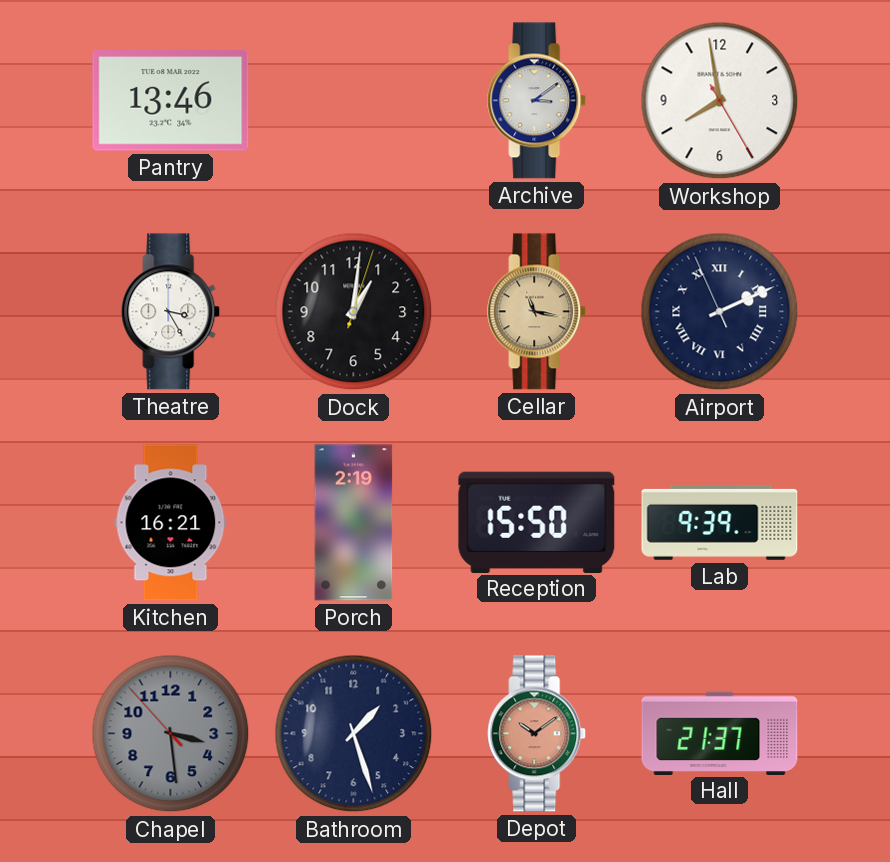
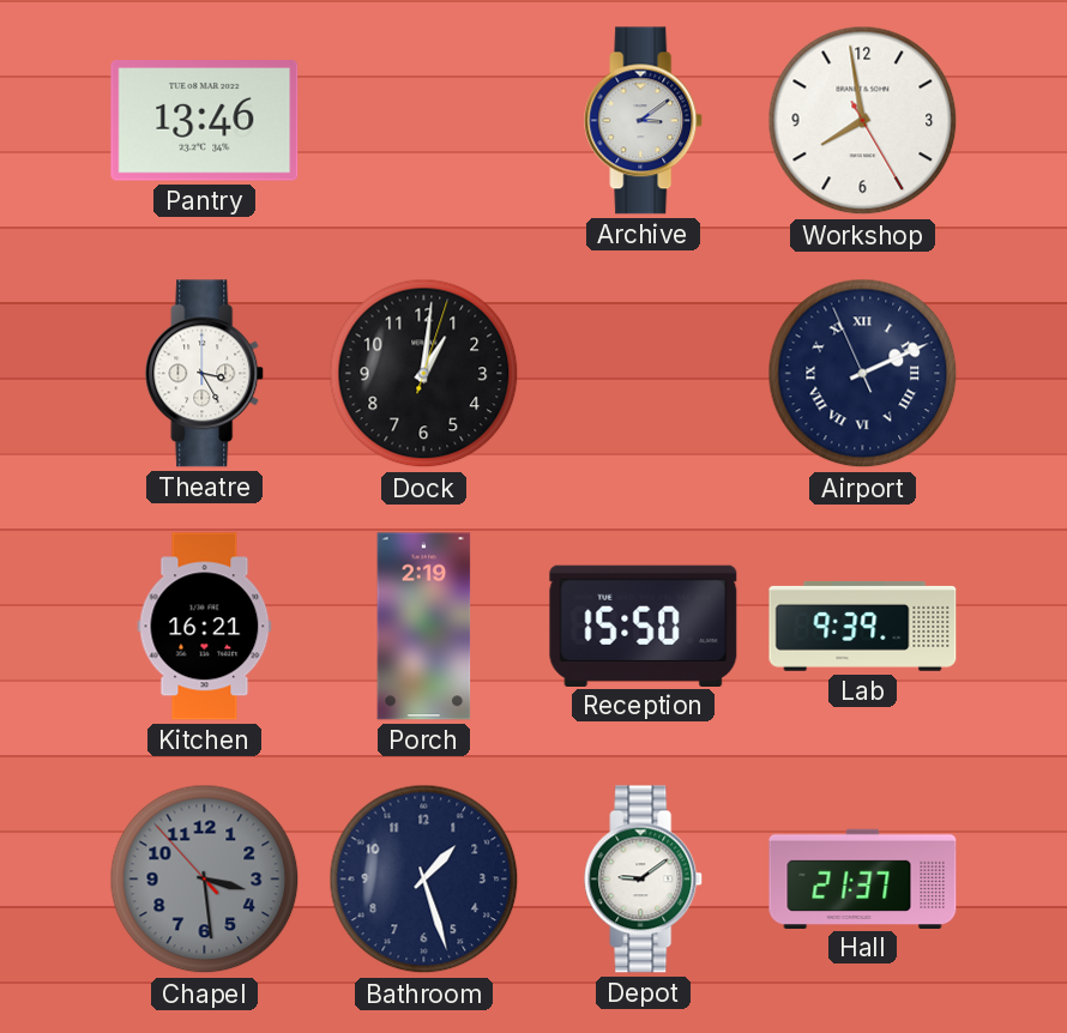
Cellar: 11:17 -> none
Depot: 10:09 -> 9:09
Depot dial: salmon -> white
